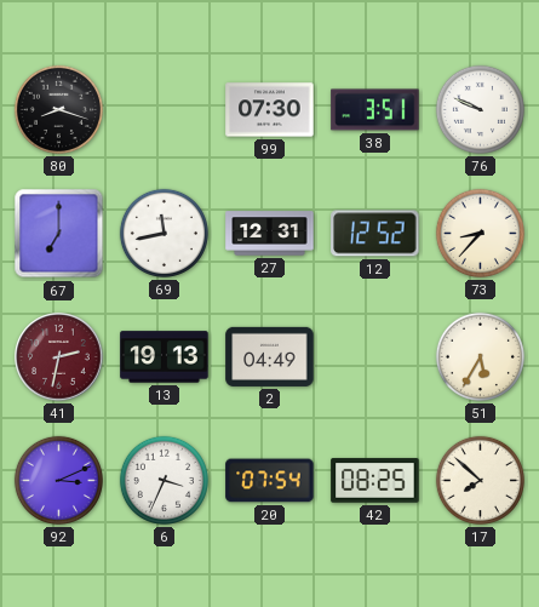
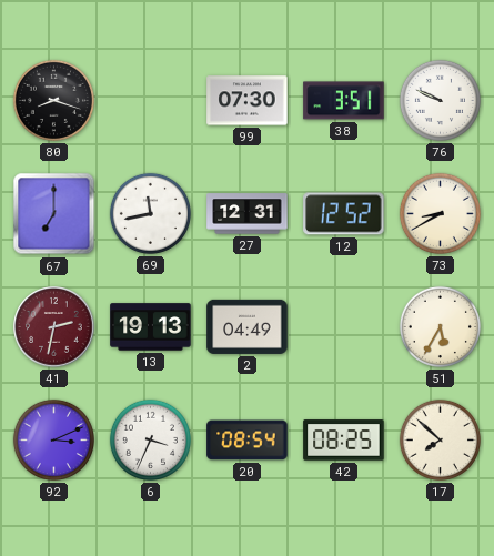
73: 8:37 -> 8:40
20: 07:54 -> 08:54
